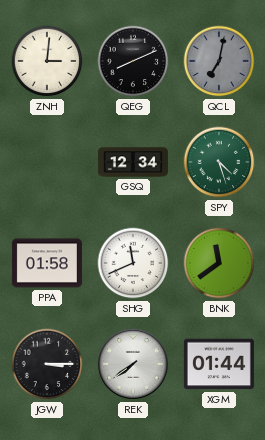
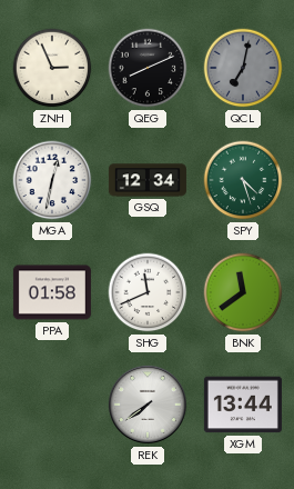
ZNH: 3:01 -> 2:56
MGA: none -> 12:32
JGW: 3:15 -> none
XGM: 01:44 -> 13:44
